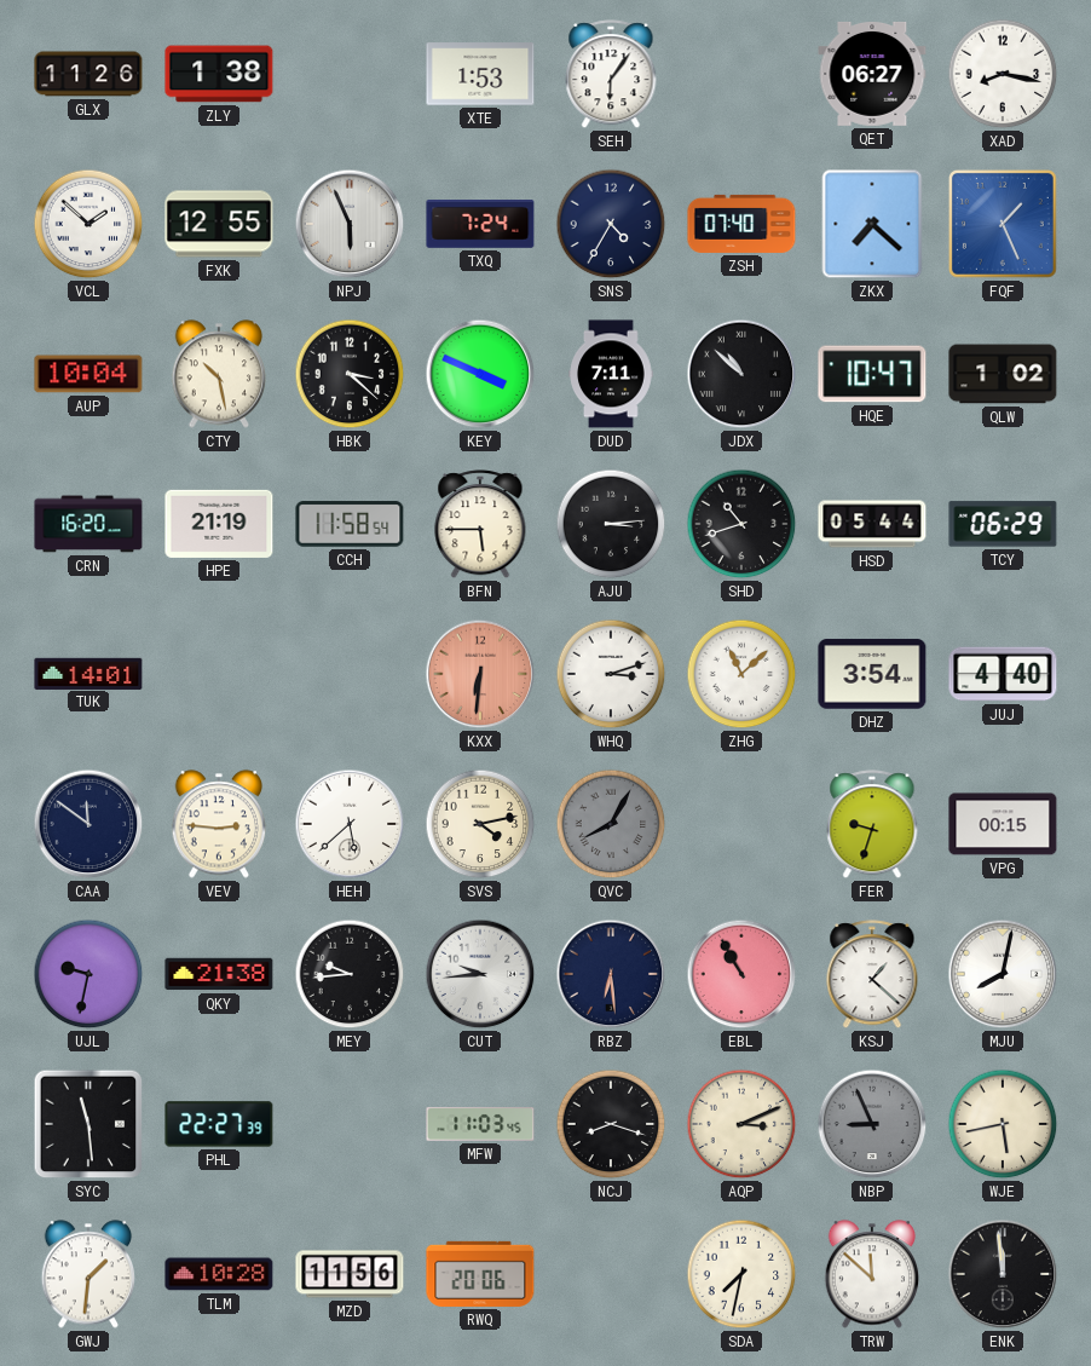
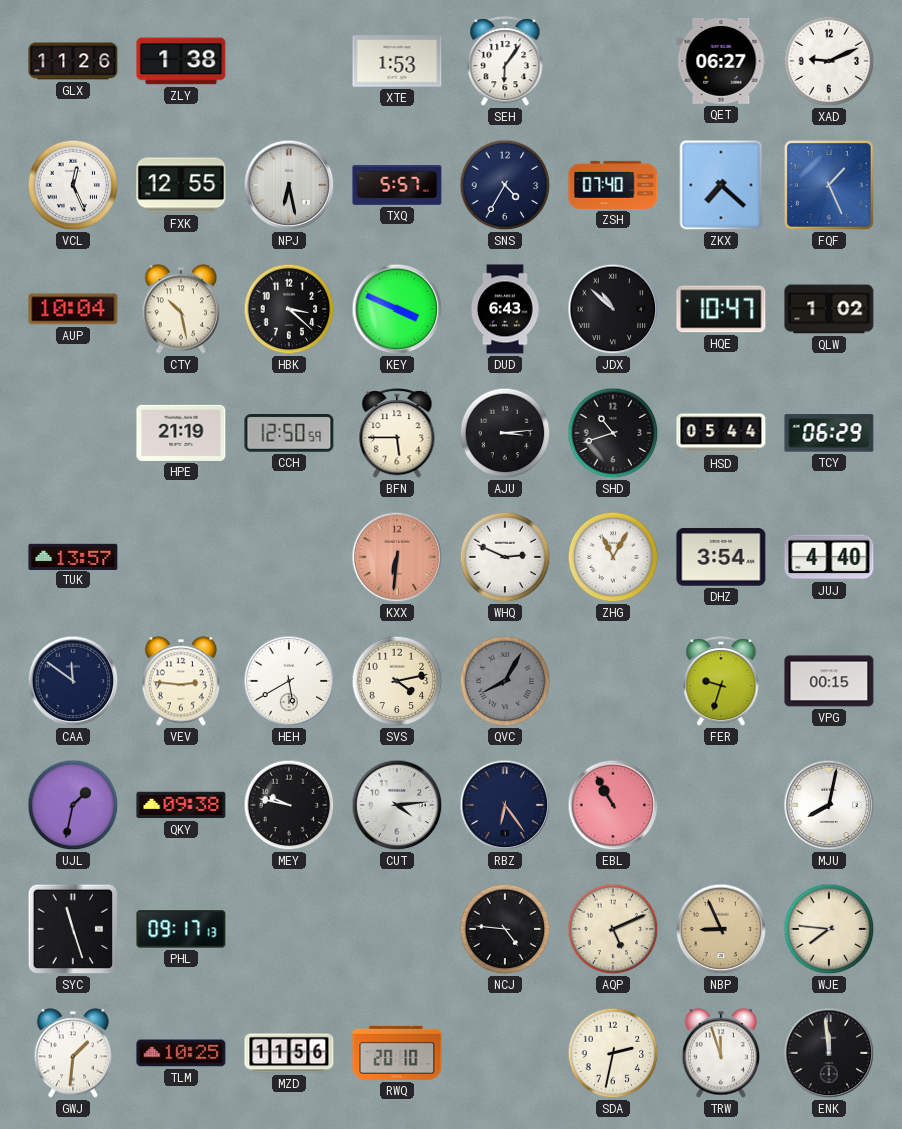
XAD: 8:17 -> 9:11
VCL: 1:52 -> 12:26
NPJ: 5:56 -> 6:28
TXQ: 7:24 -> 5:57
DUD: 7:11 -> 6:43
CRN: 16:20 -> none
CCH: 11:58 -> 12:50
TUK: 14:01 -> 13:57
WHQ: 3:12 -> 2:49
ZHG: 11:08 -> 11:05
HEH: 5:38 -> 5:40
UJL: 9:32 -> 1:32
QKY: 21:38 -> 09:38
MEY: 9:44 -> 9:47
CUT: 9:44 -> 4:14
RBZ: 6:29 -> 6:24
KSJ: 1:22 -> none
SYC: 11:29 -> 11:27
PHL: 22:27 -> 09:17
MFW: 11:03 -> none
NCJ: 8:18 -> 4:46
AQP: 3:11 -> 5:11
NBP dial: grey -> champagne
WJE: 5:43 -> 7:46
TLM: 10:28 -> 10:25
RWQ: 20:06 -> 20:10
SDA: 7:32 -> 2:32
TRW: 11:52 -> 11:57
